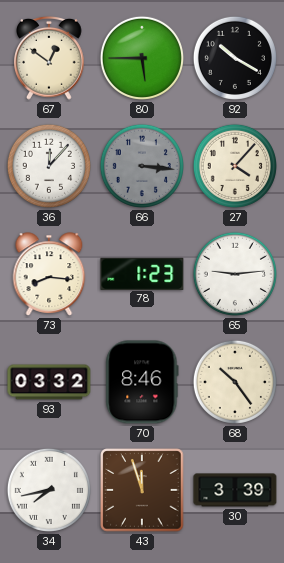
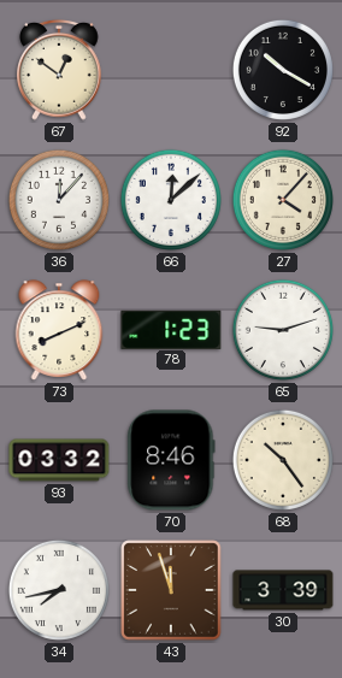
80: 5:45 -> none
66: 3:16 -> 12:08
66 dial: grey -> white
73: 8:16 -> 8:11
65: 9:14 -> 9:12
